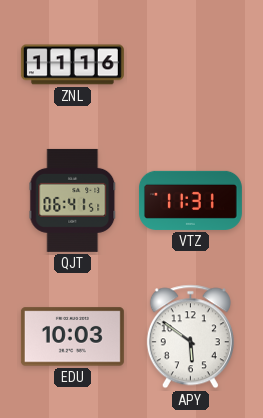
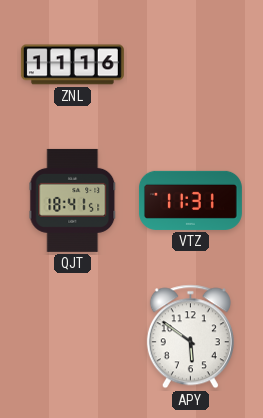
QJT: 06:41 -> 18:41
EDU: 10:03 -> none
